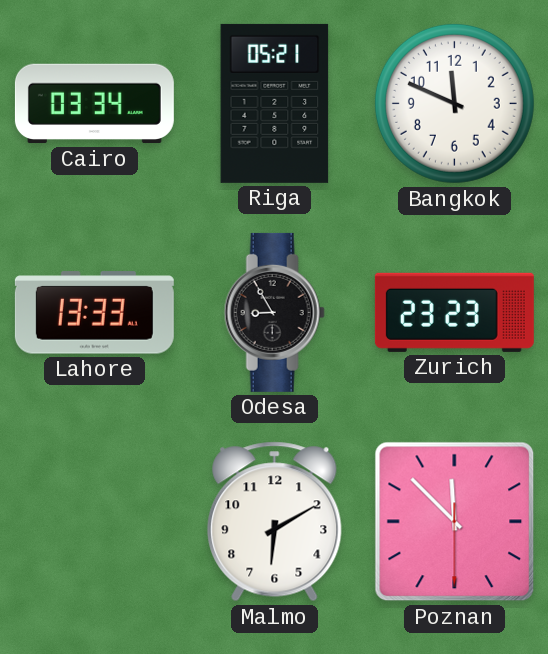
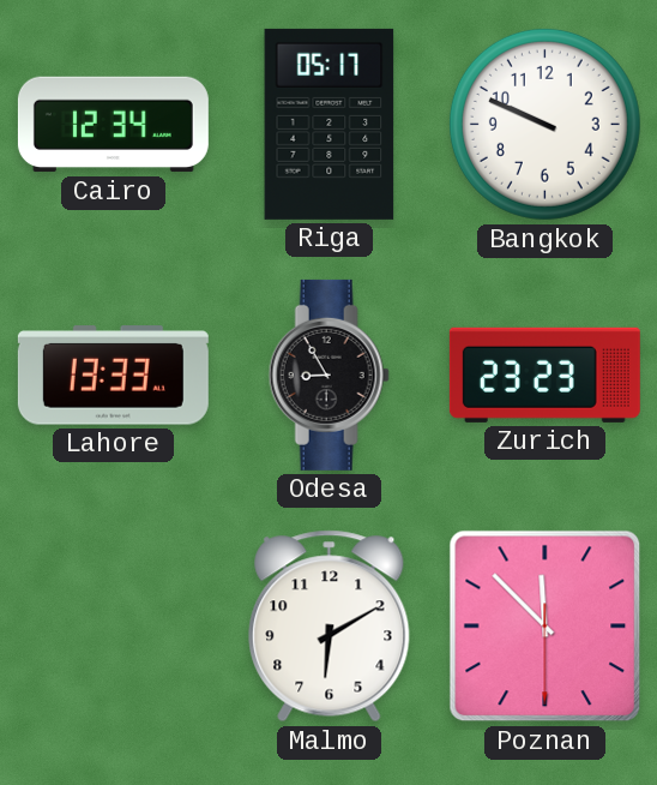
Cairo: 03:34 -> 12:34
Riga: 05:21 -> 05:17
Bangkok: 11:49 -> 9:49
